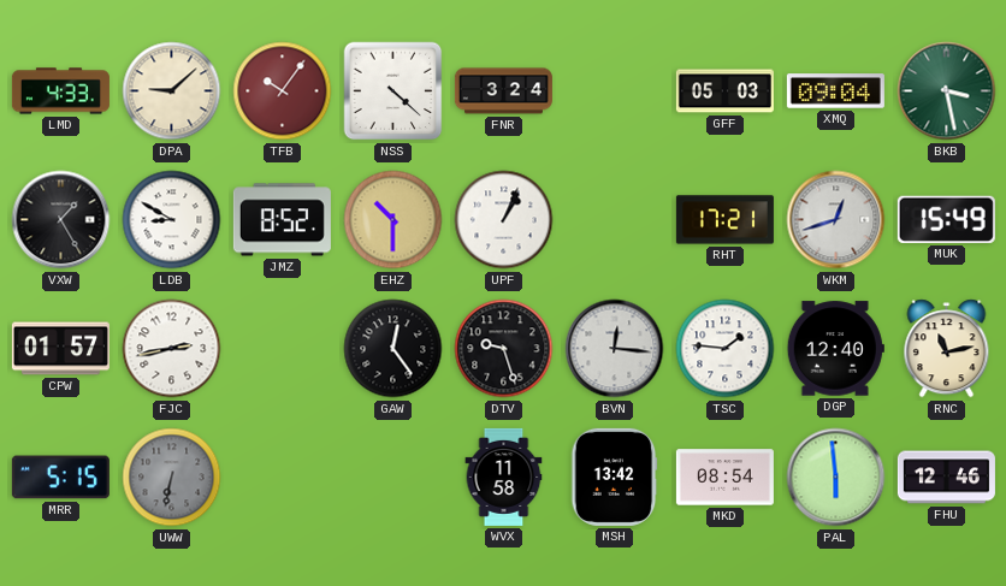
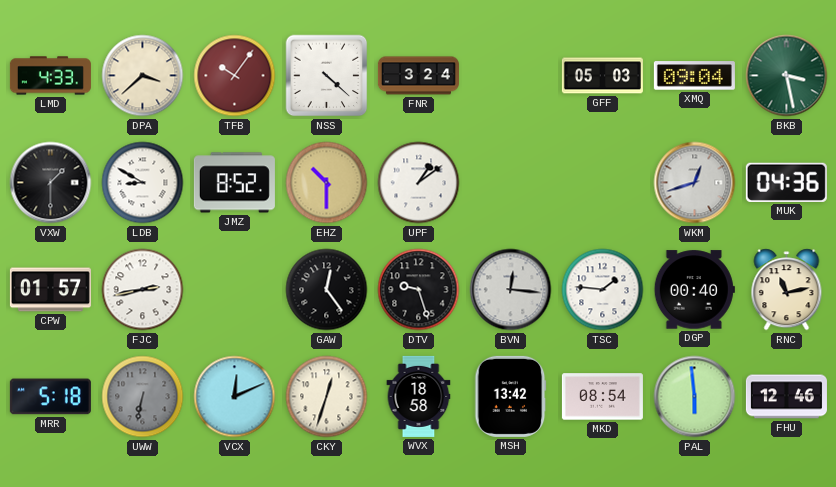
DPA: 9:08 -> 3:38
VXW: 1:25 -> 1:30
UPF: 1:04 -> 1:09
RHT: 17:21 -> none
MUK: 15:49 -> 04:36
DGP: 12:40 -> 00:40
MRR: 5:15 -> 5:18
VCX: none -> 12:11
CKY: none -> 12:33
WVX: 11:58 -> 18:58
